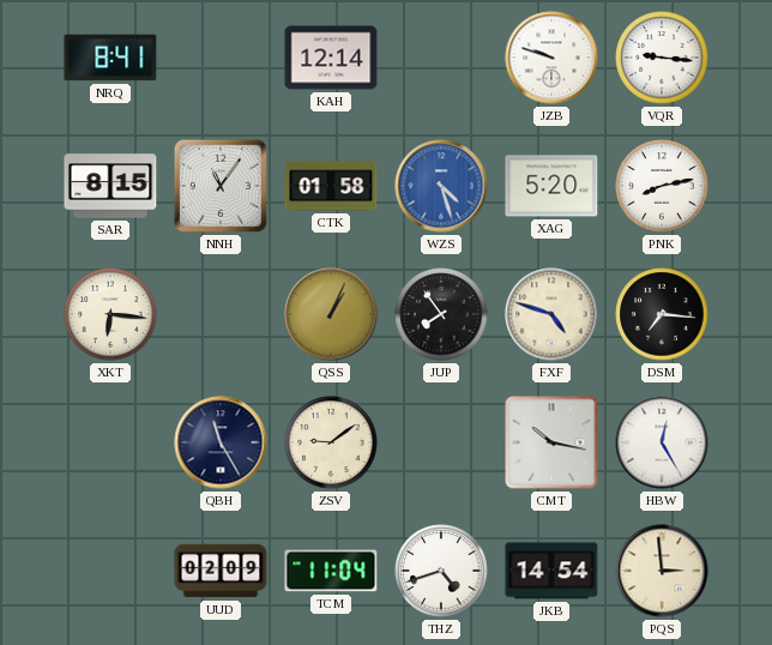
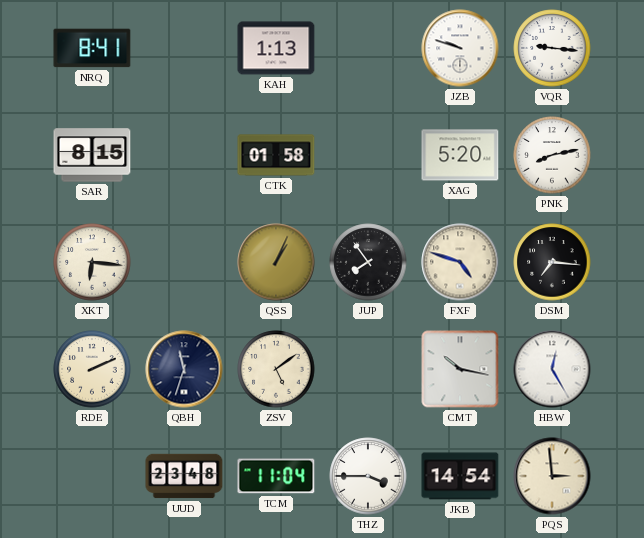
KAH: 12:14 -> 1:13
NNH: 11:06 -> none
WZS: 4:27 -> none
RDE: none -> 2:11
QBH: 11:25 -> 11:33
ZSV: 9:09 -> 5:09
UUD: 02:09 -> 23:48
THZ: 4:42 -> 3:45
